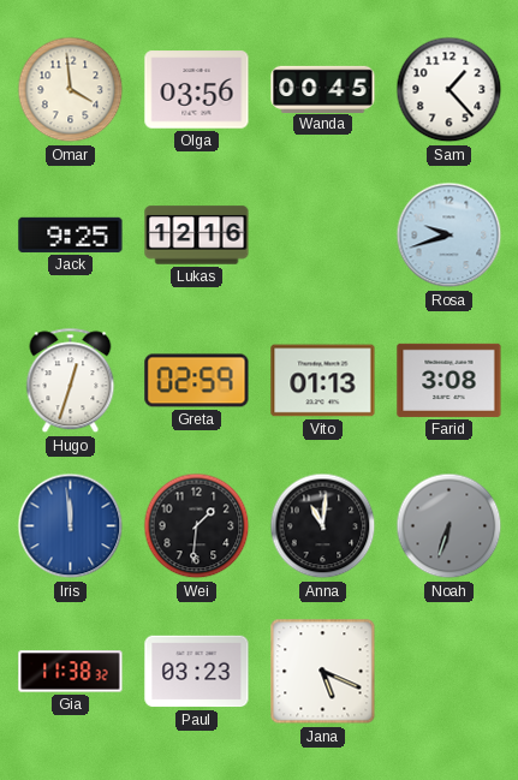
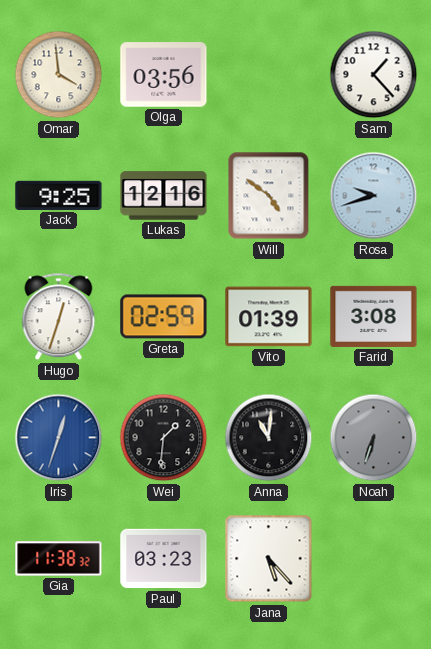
Wanda: 00:45 -> none
Will: none -> 4:51
Vito: 01:13 -> 01:39
Iris: 11:59 -> 12:33
Jana: 5:19 -> 5:23
